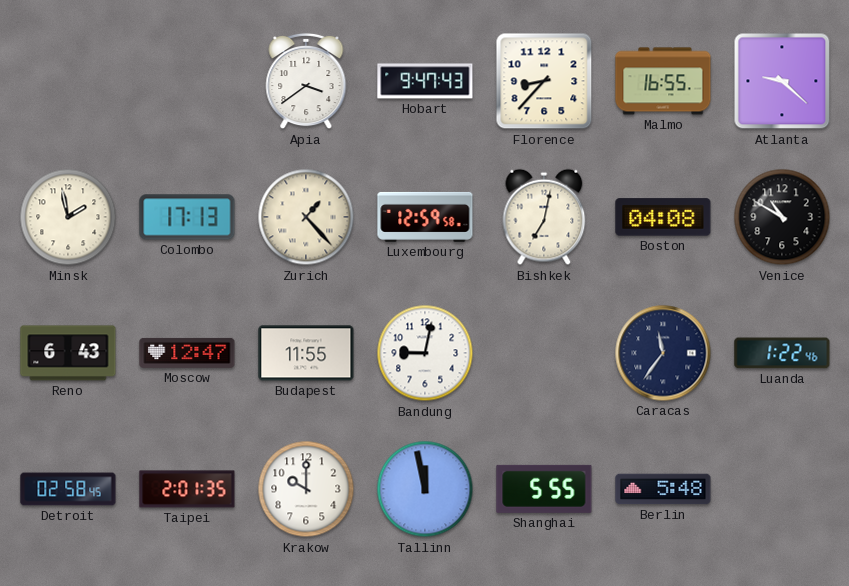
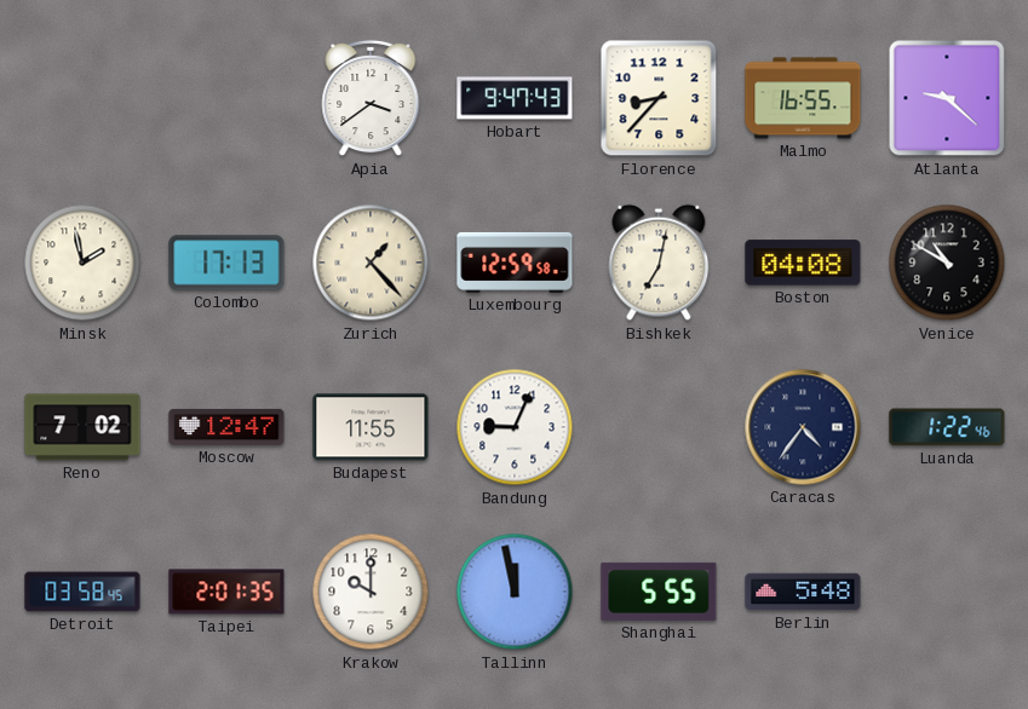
Reno: 6:43 -> 7:02
Bandung: 9:02 -> 9:04
Caracas: 11:36 -> 4:36
Detroit: 02:58 -> 03:58
